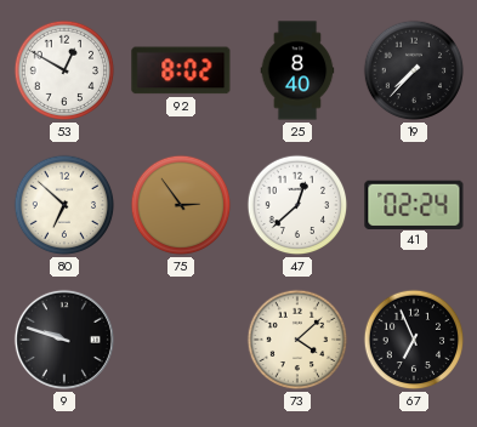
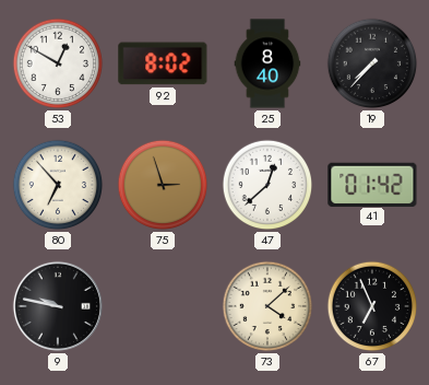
80: 6:52 -> 6:53
75: 2:54 -> 2:57
41: 02:24 -> 01:42
9: 9:48 -> 9:47
